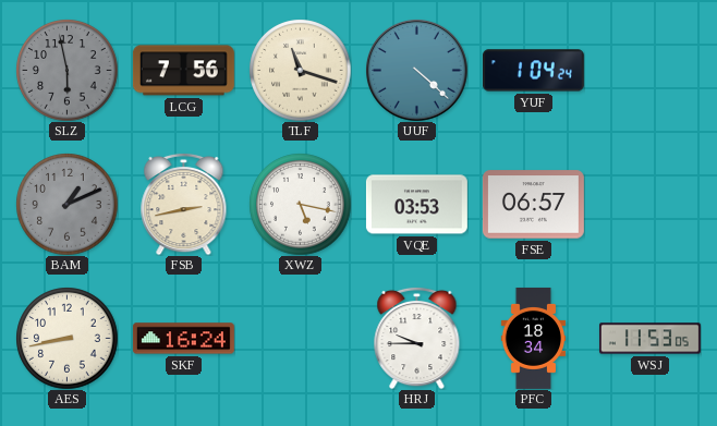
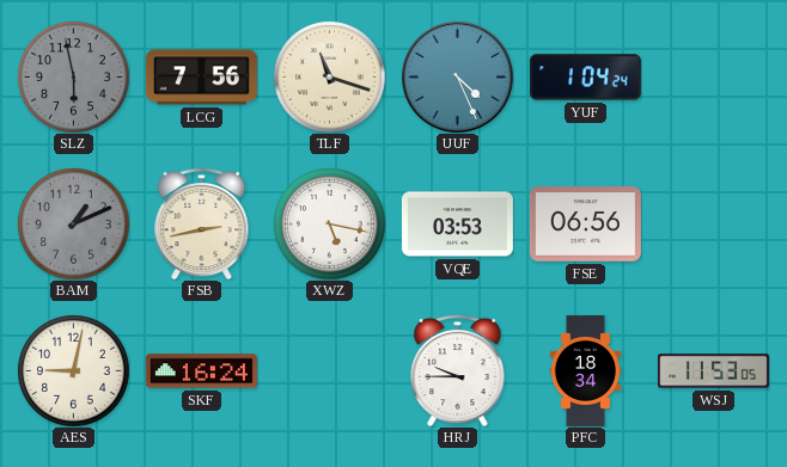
UUF: 4:22 -> 4:26
FSE: 06:57 -> 06:56
AES: 8:43 -> 9:02
